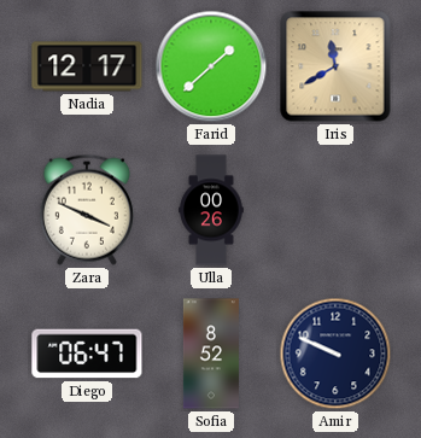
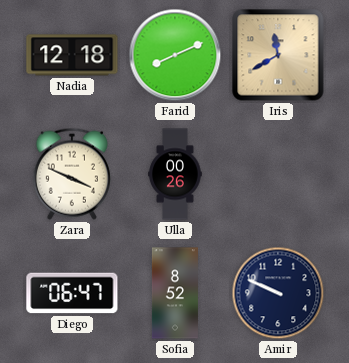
Nadia: 12:17 -> 12:18
Farid: 1:38 -> 8:11
